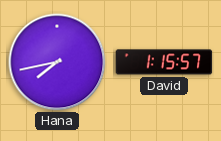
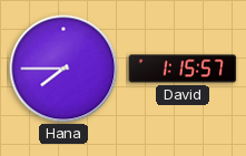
Hana: 7:43 -> 7:45
